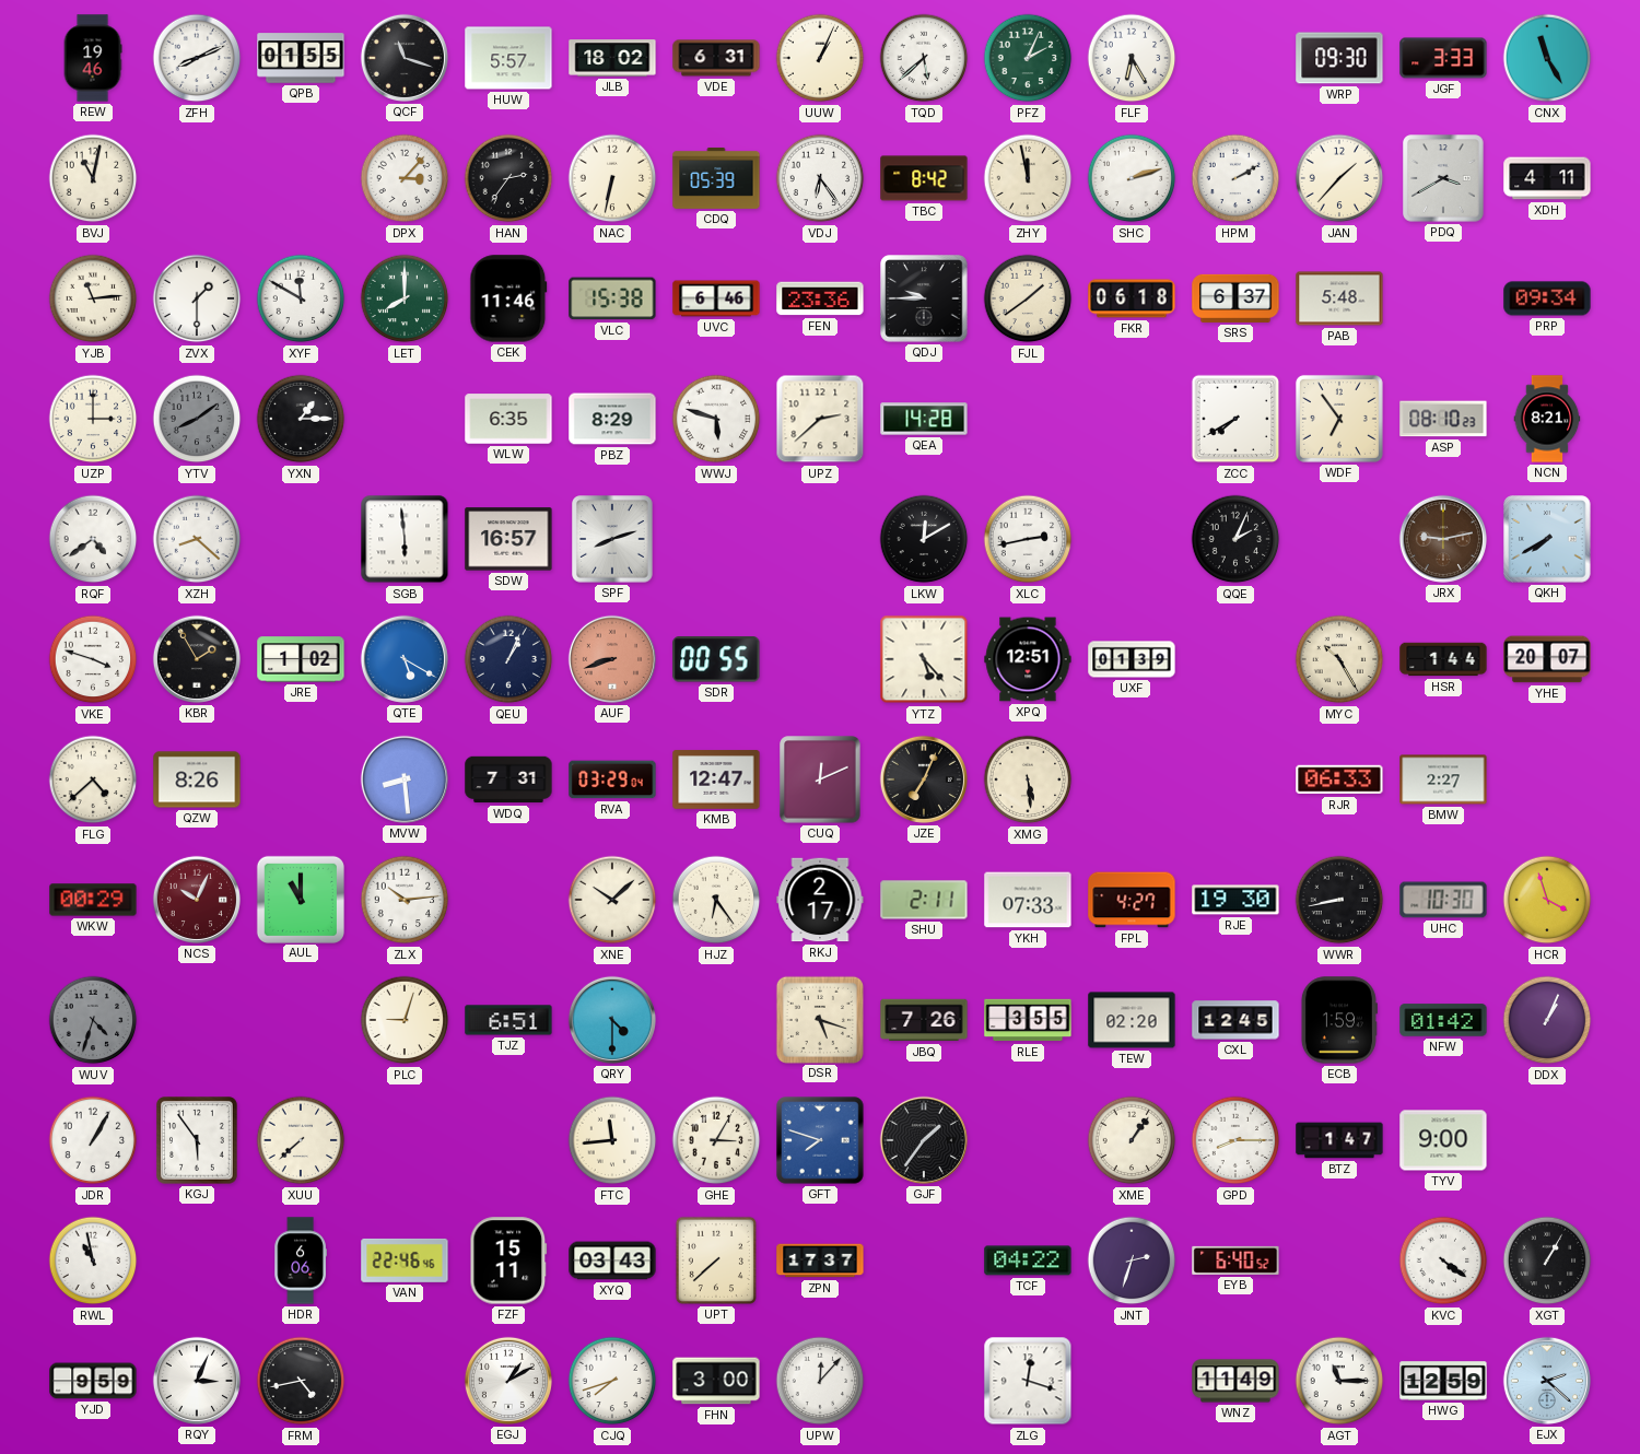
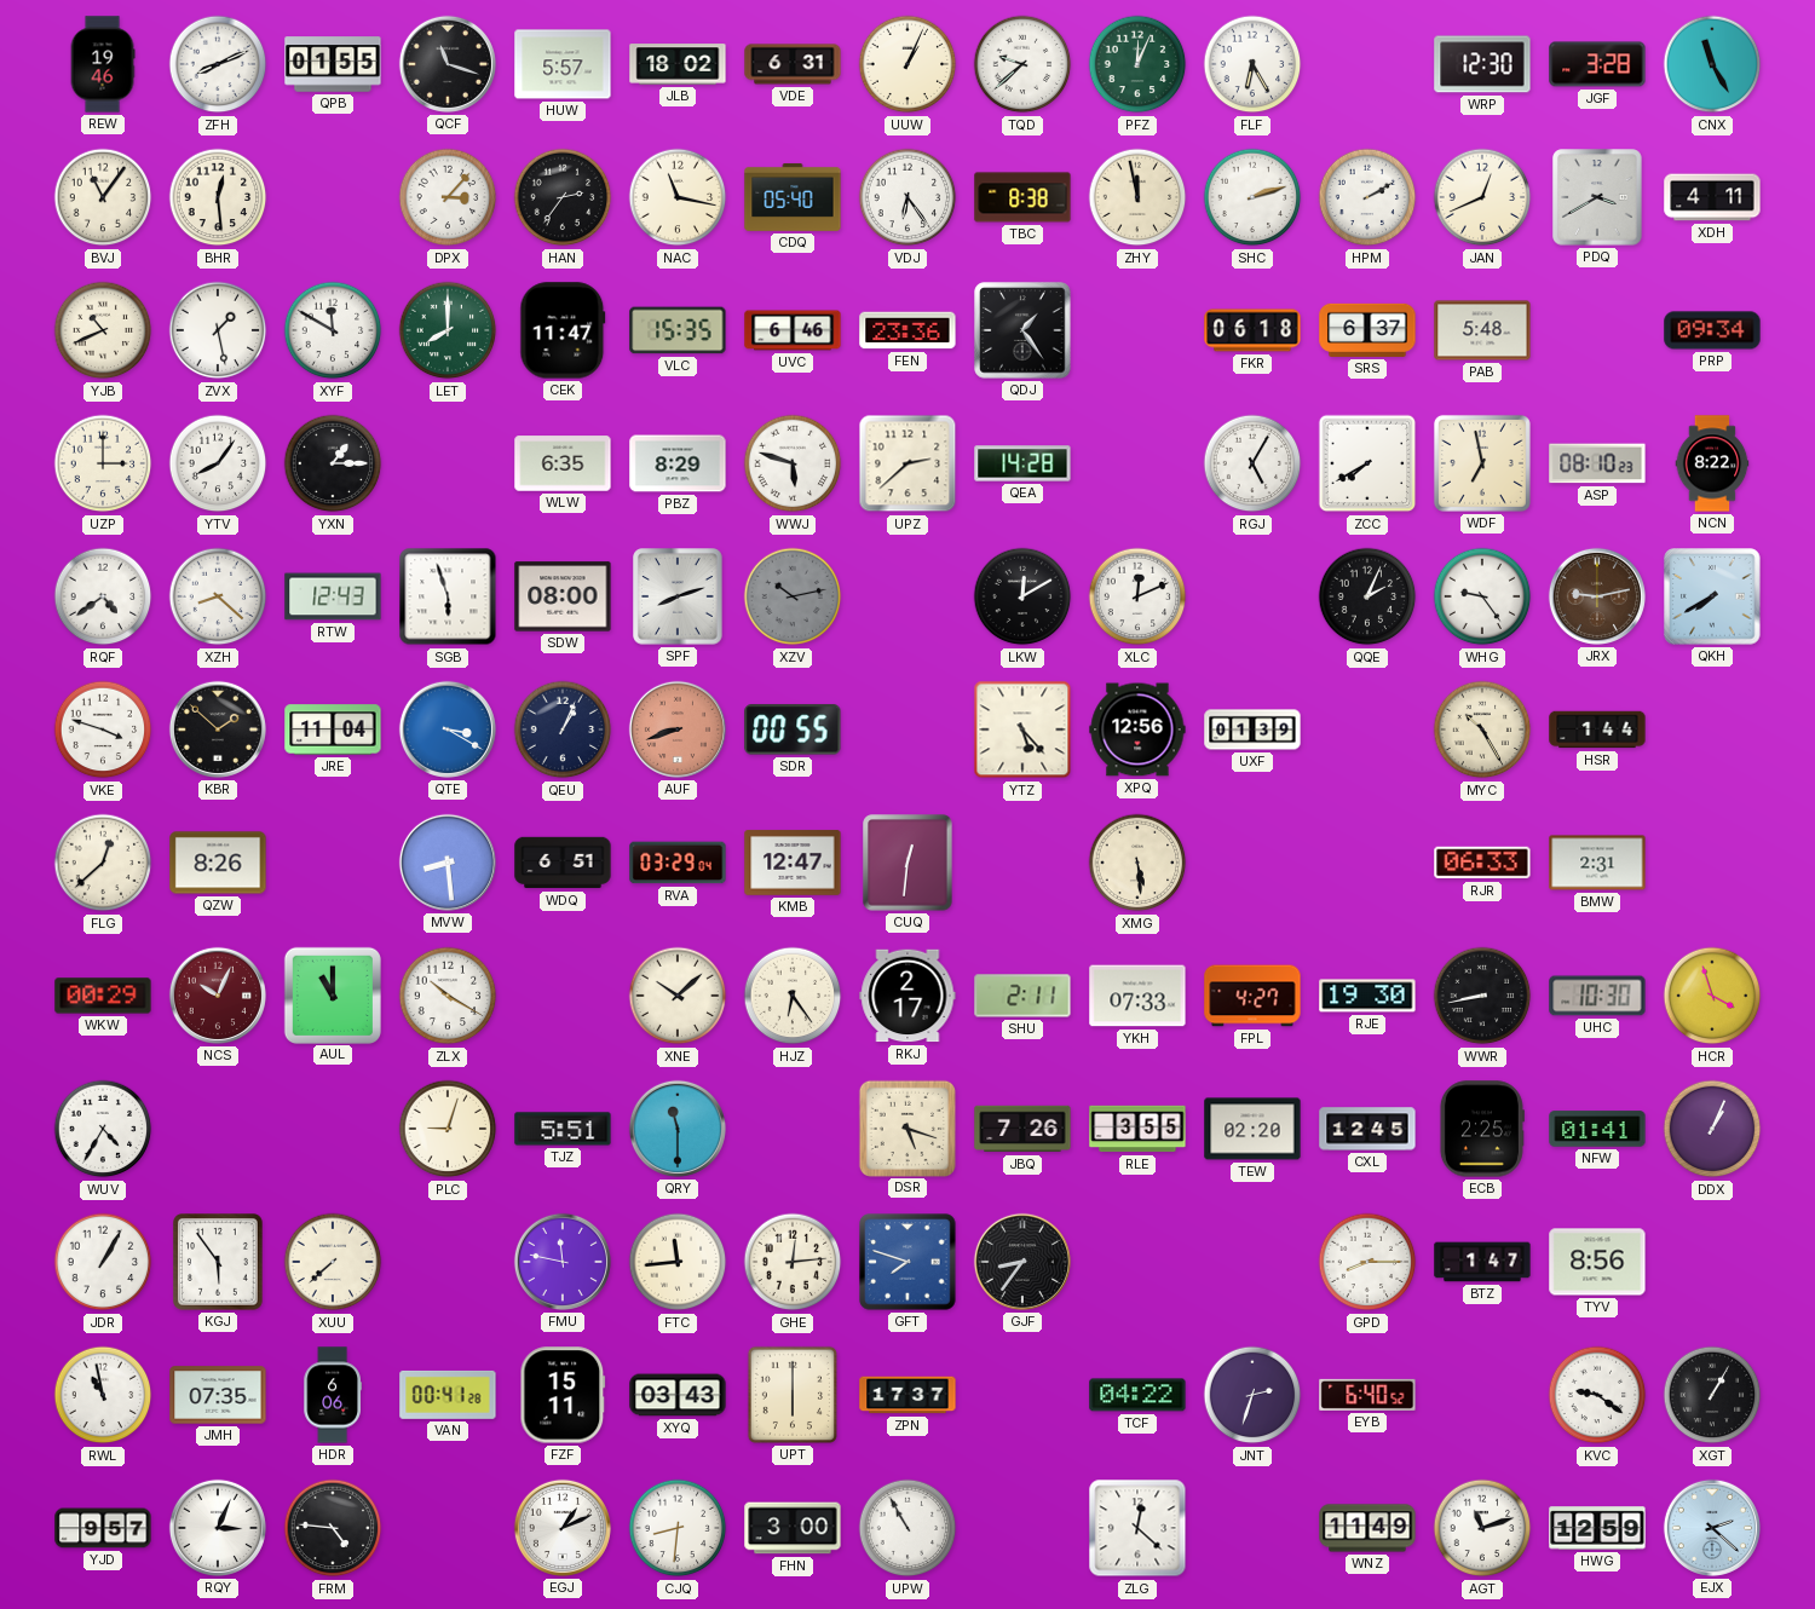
TQD: 5:38 -> 9:38
PFZ: 2:04 -> 12:04
WRP: 09:30 -> 12:30
JGF: 3:33 -> 3:28
BVJ: 11:02 -> 11:06
BHR: none -> 12:29
NAC: 6:32 -> 11:17
CDQ: 05:39 -> 05:40
TBC: 8:42 -> 8:38
JAN: 1:37 -> 12:41
YJB: 11:14 -> 10:41
ZVX: 1:30 -> 1:28
CEK: 11:46 -> 11:47
VLC: 15:38 -> 15:35
QDJ: 9:45 -> 1:24
FJL: 1:39 -> none
YTV: 8:09 -> 8:06
YTV dial: grey -> white
RGJ: none -> 5:05
WDF: 6:54 -> 6:58
NCN: 8:21 -> 8:22
RTW: none -> 12:43
SGB: 5:59 -> 5:57
SDW: 16:57 -> 08:00
XZV: none -> 10:13
XLC: 2:43 -> 12:11
WHG: none -> 9:24
KBR: 1:55 -> 1:52
JRE: 1:02 -> 11:04
QTE: 5:20 -> 3:20
XPQ: 12:51 -> 12:56
YHE: 20:07 -> none
FLG: 4:38 -> 12:38
WDQ: 7:31 -> 6:51
CUQ: 12:11 -> 12:31
JZE: 7:04 -> none
BMW: 2:27 -> 2:31
ZLX: 10:14 -> 10:20
WUV: 4:33 -> 4:35
WUV dial: grey -> white
TJZ: 6:51 -> 5:51
QRY: 4:30 -> 11:30
ECB: 1:59 -> 2:25
NFW: 01:42 -> 01:41
FMU: none -> 11:47
GHE: 3:05 -> 12:14
GJF: 1:36 -> 8:36
XME: 1:06 -> none
TYV: 9:00 -> 8:56
JMH: none -> 07:35
VAN: 22:46 -> 00:41
UPT: 7:38 -> 6:00
KVC: 4:21 -> 9:21
YJD: 9:59 -> 9:57
FRM: 4:43 -> 4:46
EGJ: 1:10 -> 1:11
CJQ: 7:42 -> 8:31
UPW: 12:07 -> 10:55
ZLG: 12:18 -> 12:22
AGT: 11:15 -> 11:12
